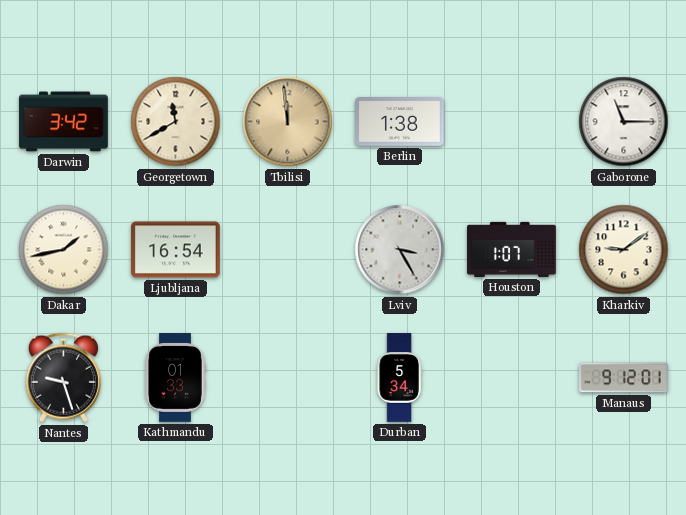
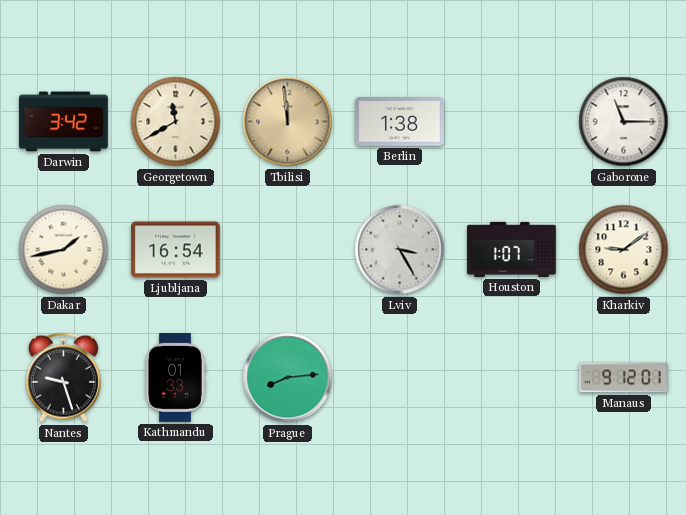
Prague: none -> 8:14
Durban: 5:34 -> none
